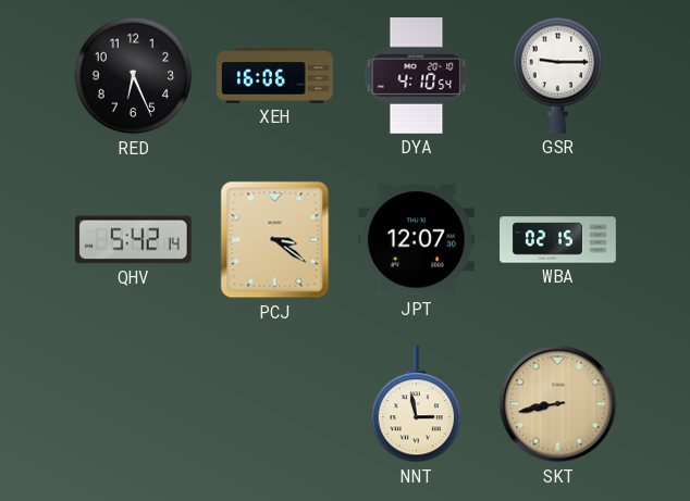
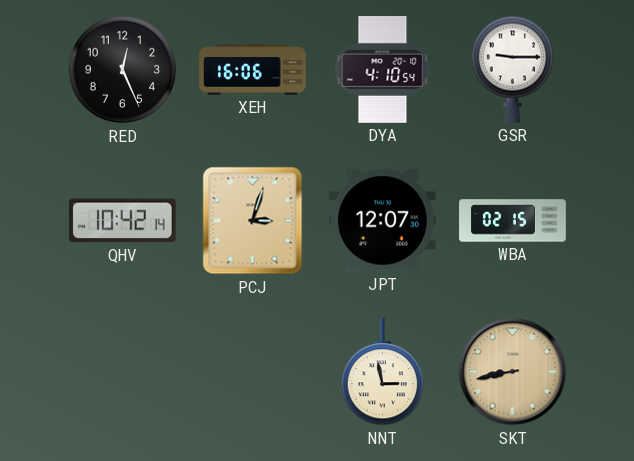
RED: 6:26 -> 12:26
QHV: 5:42 -> 10:42
PCJ: 3:21 -> 3:03
